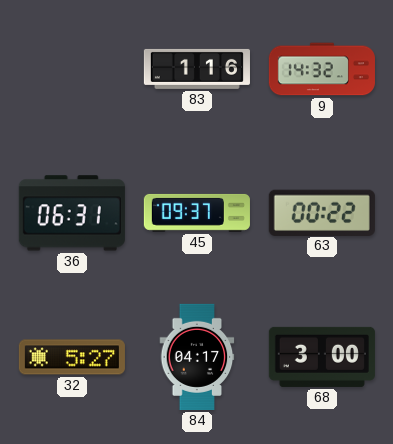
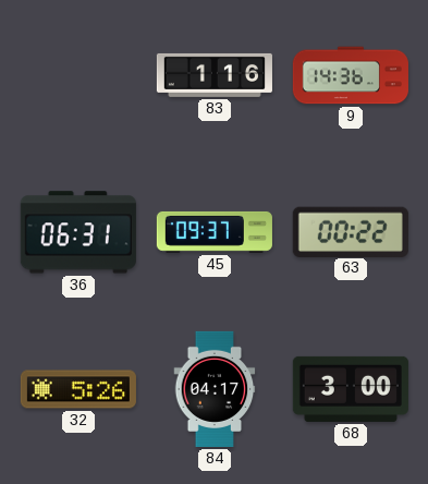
9: 14:32 -> 14:36
32: 5:27 -> 5:26
